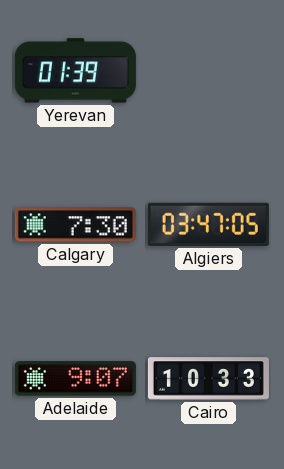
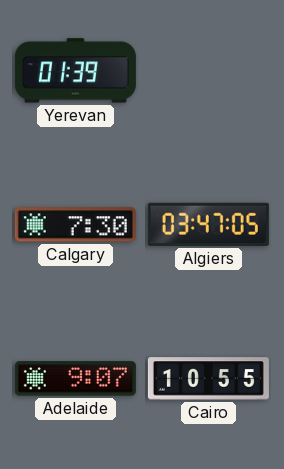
Cairo: 10:33 -> 10:55
